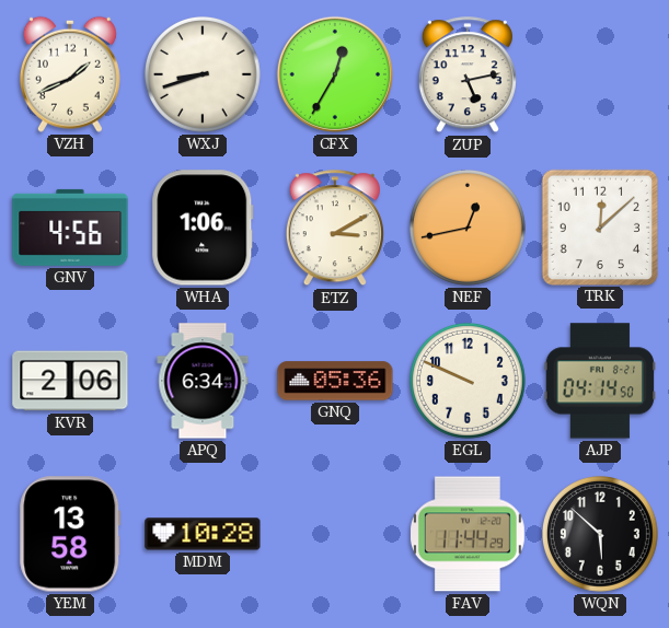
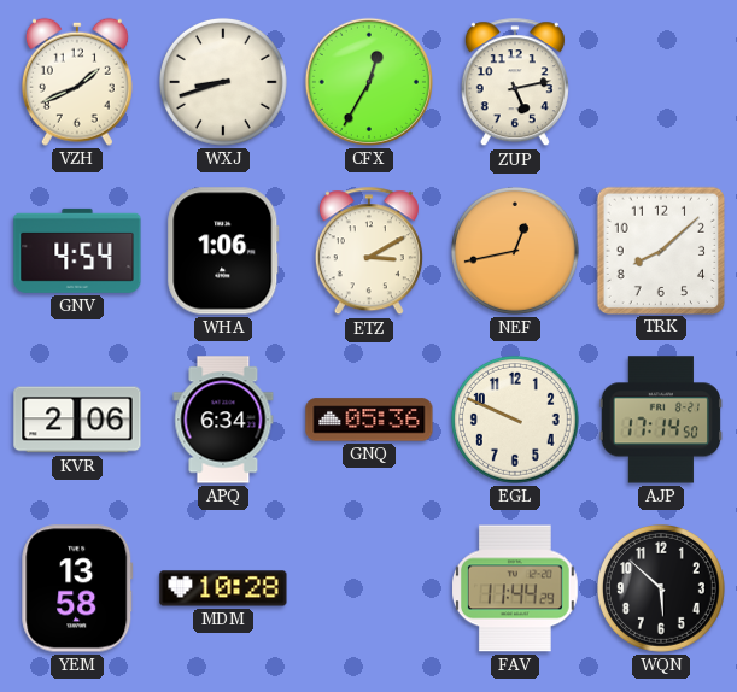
GNV: 4:56 -> 4:54
TRK: 12:08 -> 8:08
AJP: 04:14 -> 17:14
